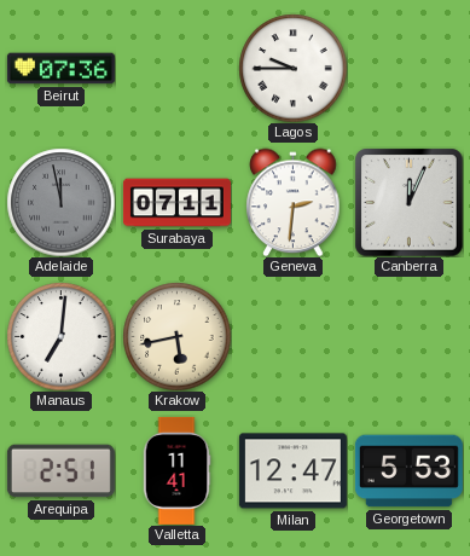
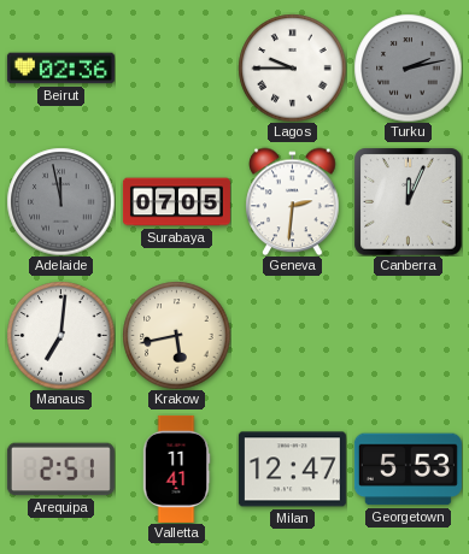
Beirut: 07:36 -> 02:36
Turku: none -> 2:13
Surabaya: 07:11 -> 07:05
